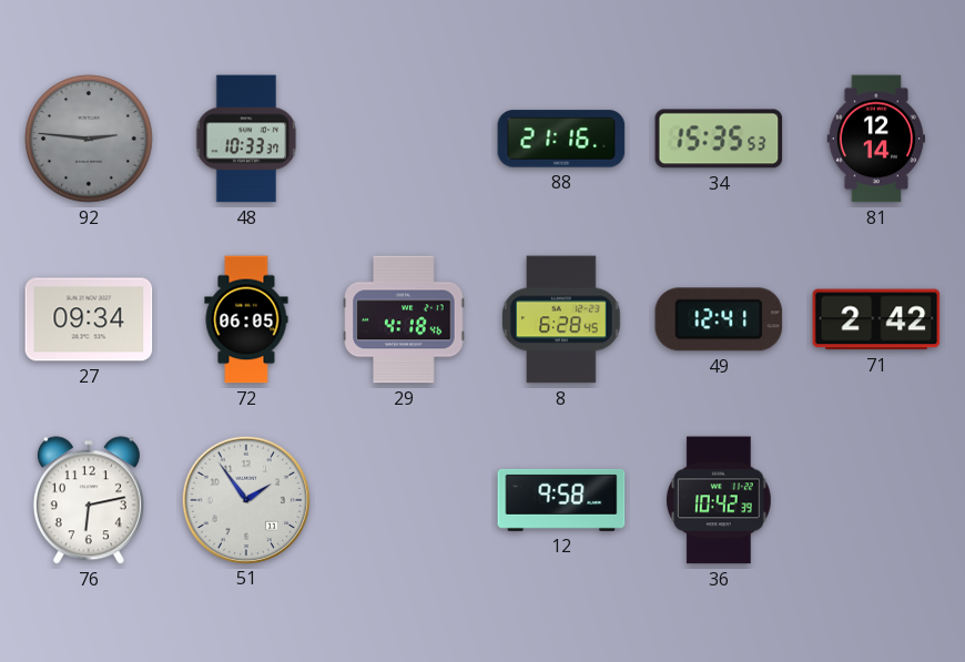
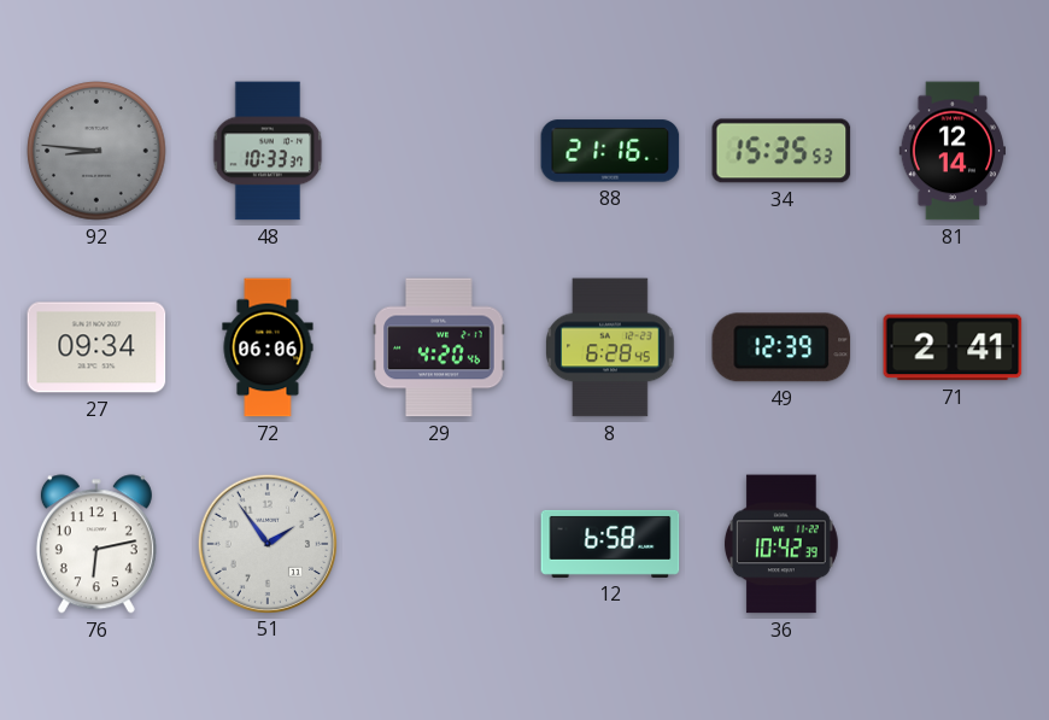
92: 2:46 -> 8:46
72: 06:05 -> 06:06
29: 4:18 -> 4:20
49: 12:41 -> 12:39
71: 2:42 -> 2:41
12: 9:58 -> 6:58
